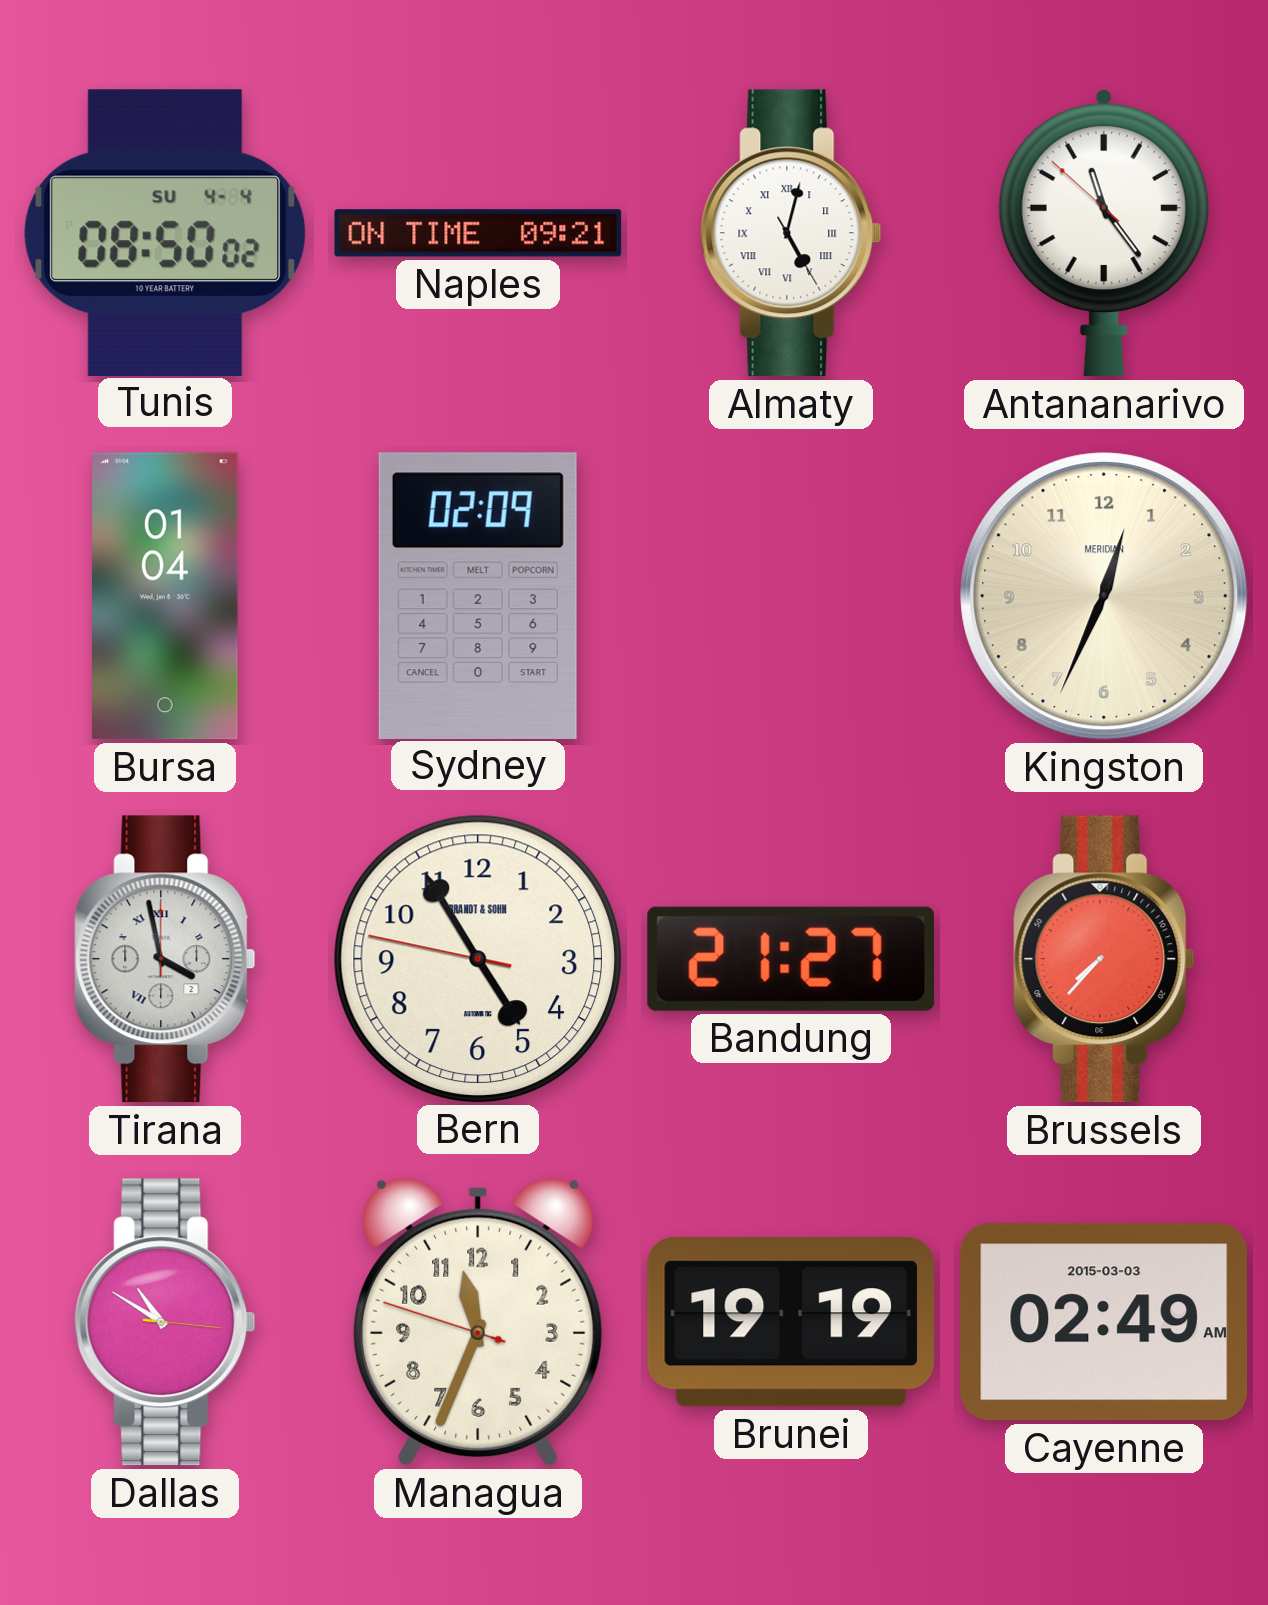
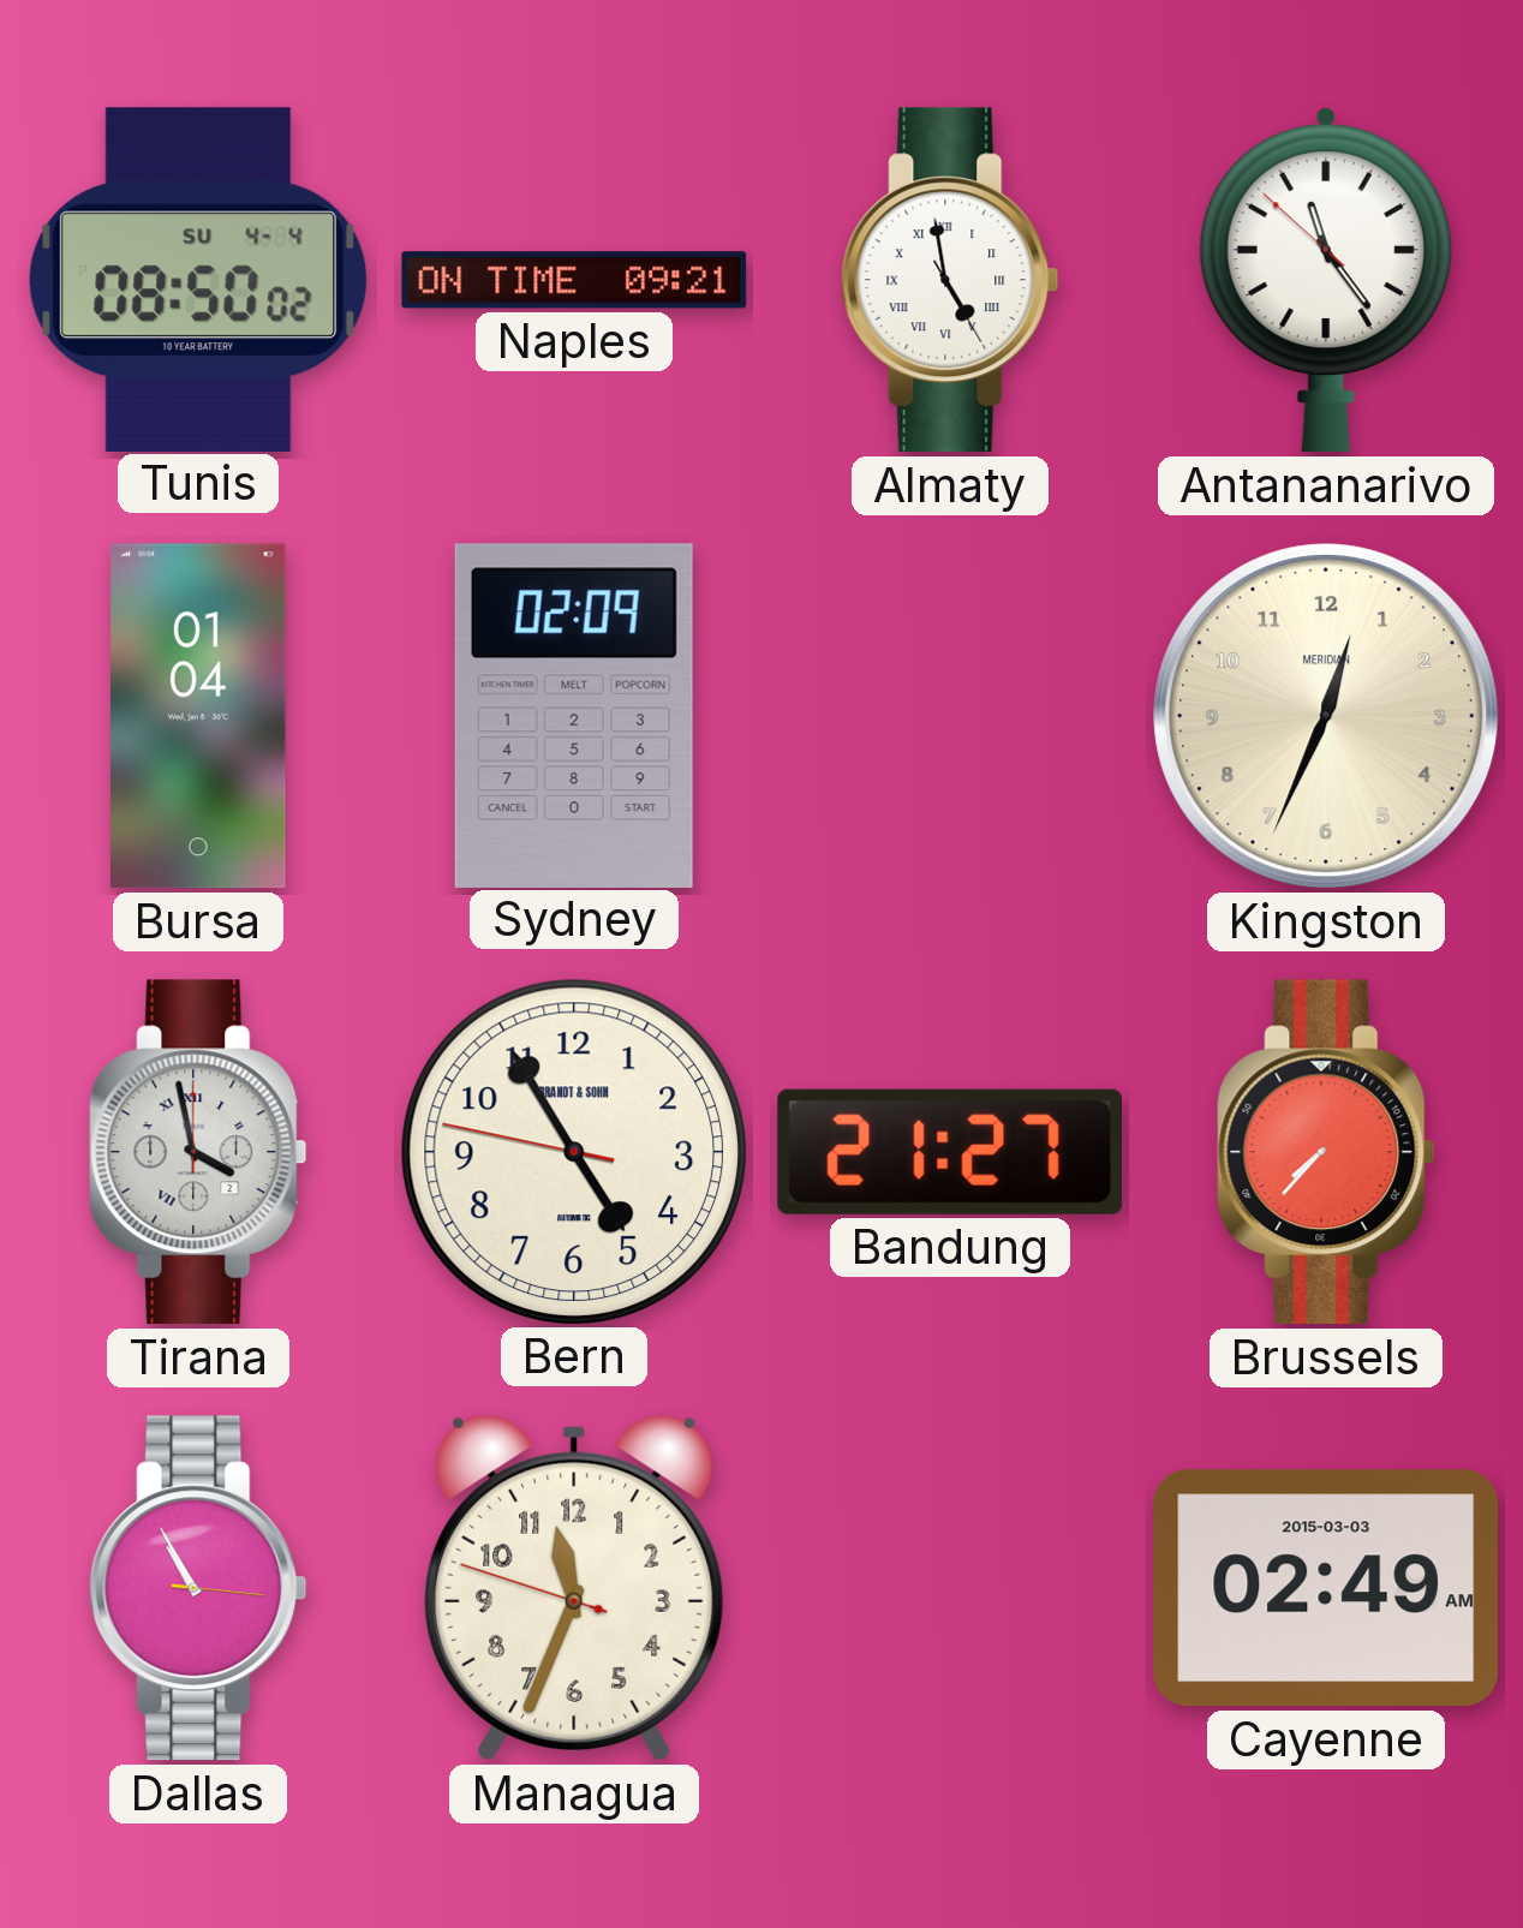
Almaty: 5:02 -> 4:58
Dallas: 10:50 -> 10:55
Brunei: 19:19 -> none
